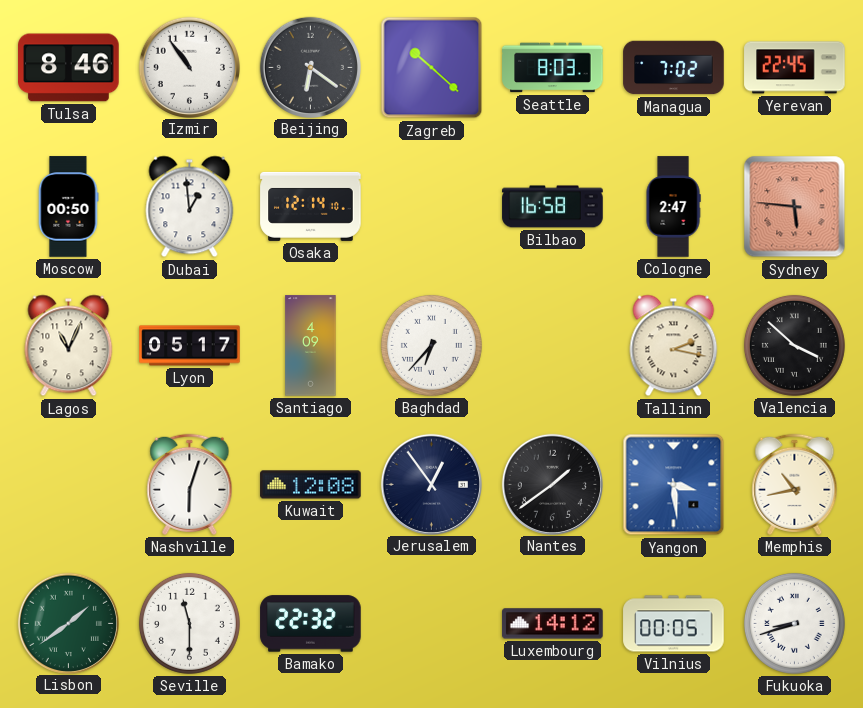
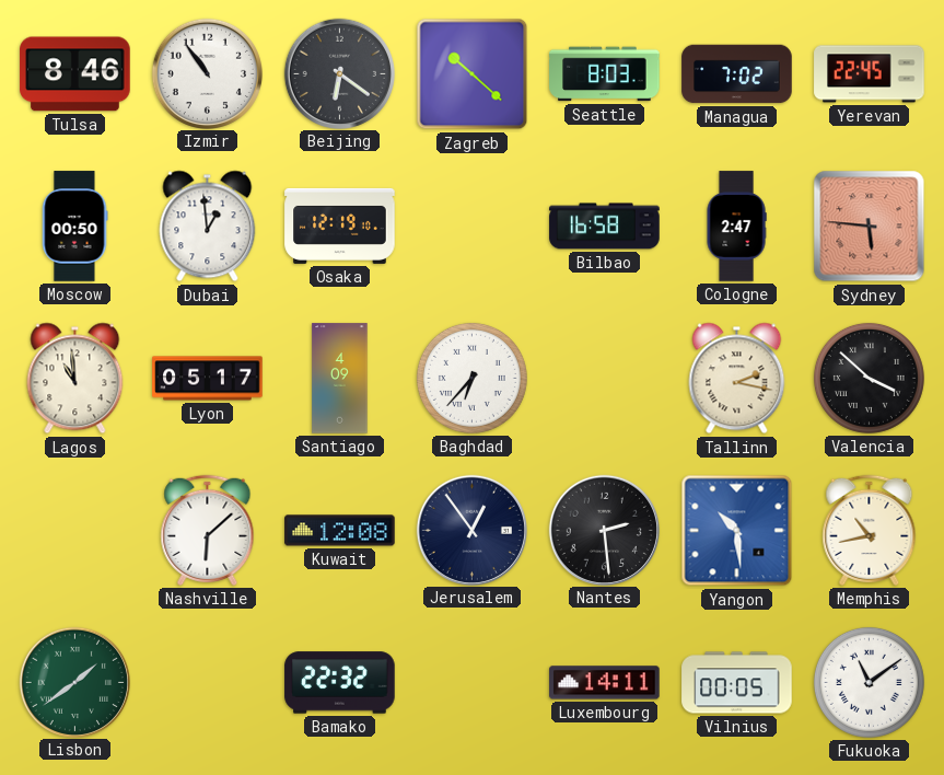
Osaka: 12:14 -> 12:19
Lagos: 11:04 -> 10:59
Nashville: 6:03 -> 6:08
Nantes: 1:39 -> 2:29
Yangon: 3:29 -> 10:29
Seville: 11:30 -> none
Luxembourg: 14:12 -> 14:11
Fukuoka: 8:42 -> 11:09
